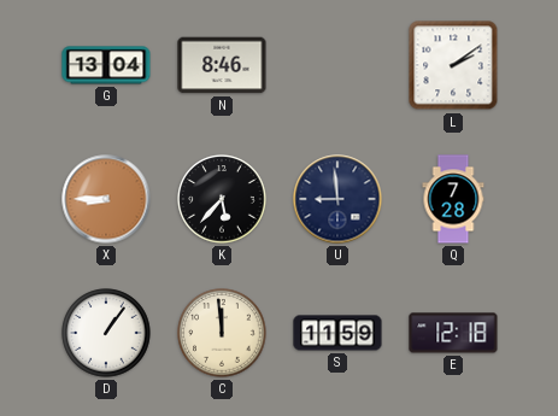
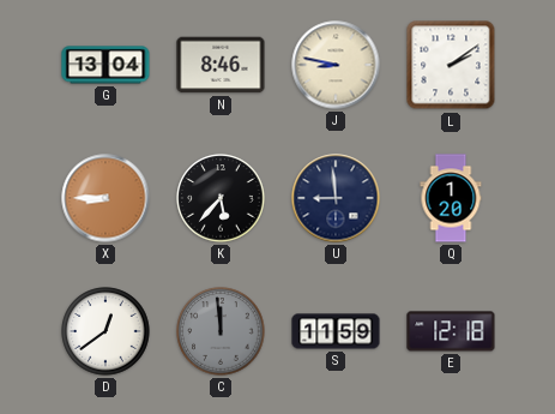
J: none -> 8:47
Q: 7:28 -> 1:20
D: 1:06 -> 12:39
C dial: cream -> grey
